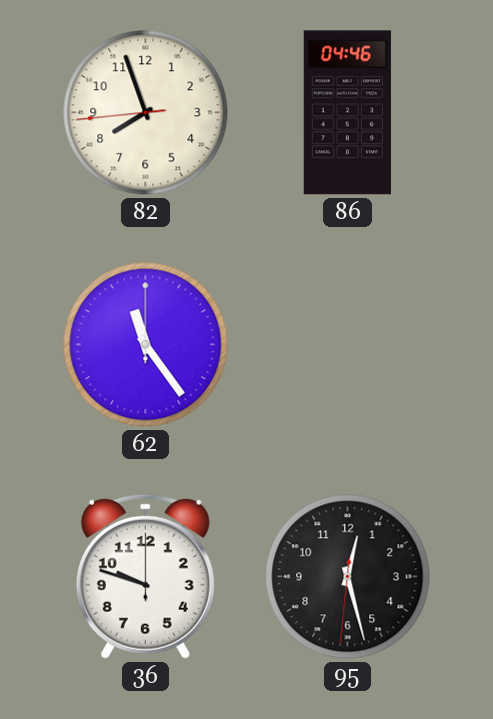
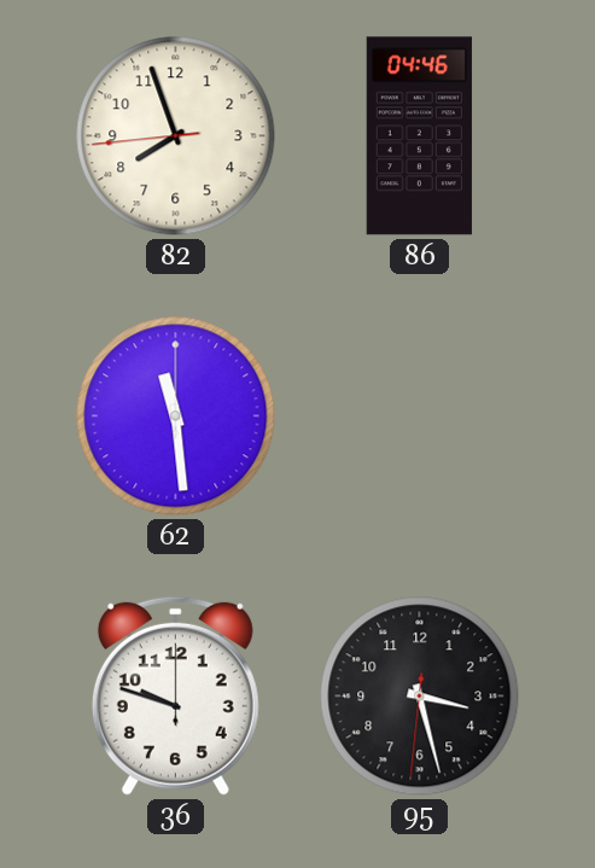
62: 11:24 -> 11:29
95: 12:27 -> 3:27
